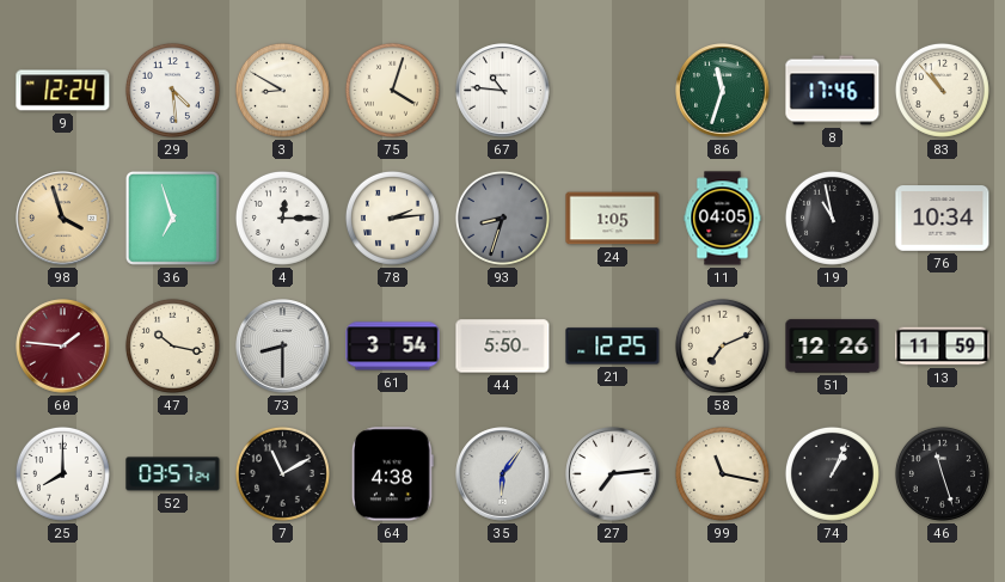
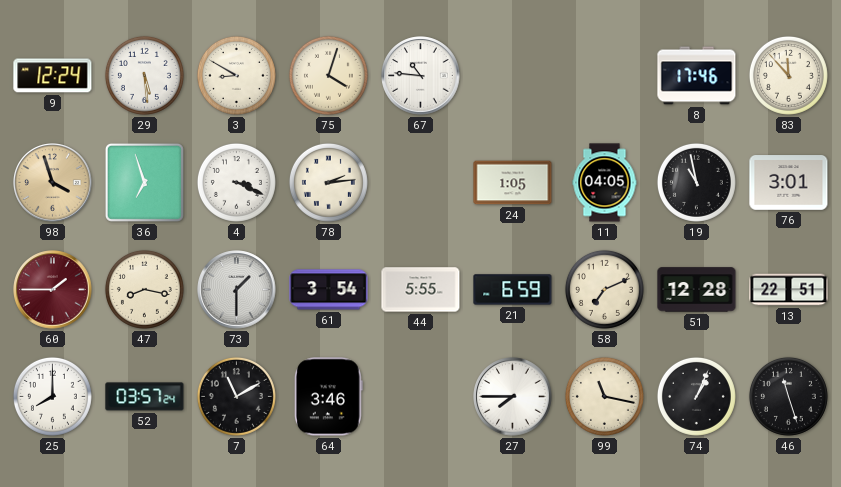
29: 4:29 -> 5:29
86: 11:33 -> none
83: 10:53 -> 11:53
4: 12:15 -> 3:19
93: 8:33 -> none
76: 10:34 -> 3:01
60: 1:46 -> 1:45
47: 10:17 -> 8:17
73: 8:30 -> 1:30
44: 5:50 -> 5:55
21: 12:25 -> 6:59
51: 12:26 -> 12:28
13: 11:59 -> 22:51
64: 4:38 -> 3:46
35: 6:06 -> none
27: 7:14 -> 7:45
